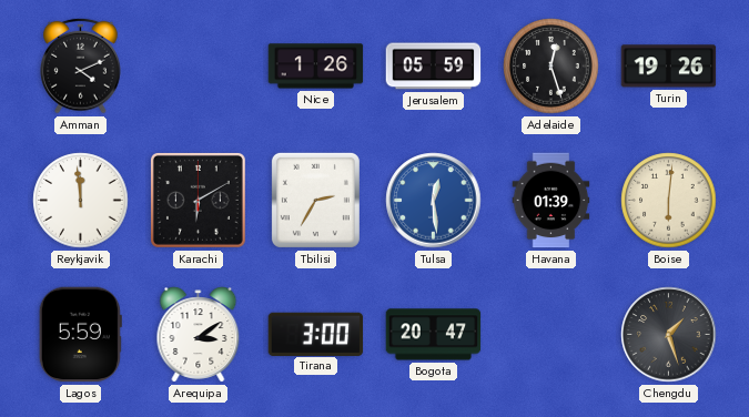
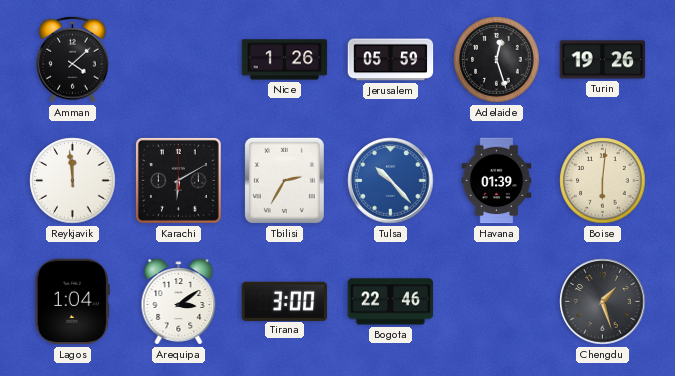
Amman: 4:11 -> 4:08
Tulsa: 12:29 -> 10:23
Lagos: 5:59 -> 1:04
Bogota: 20:47 -> 22:46
